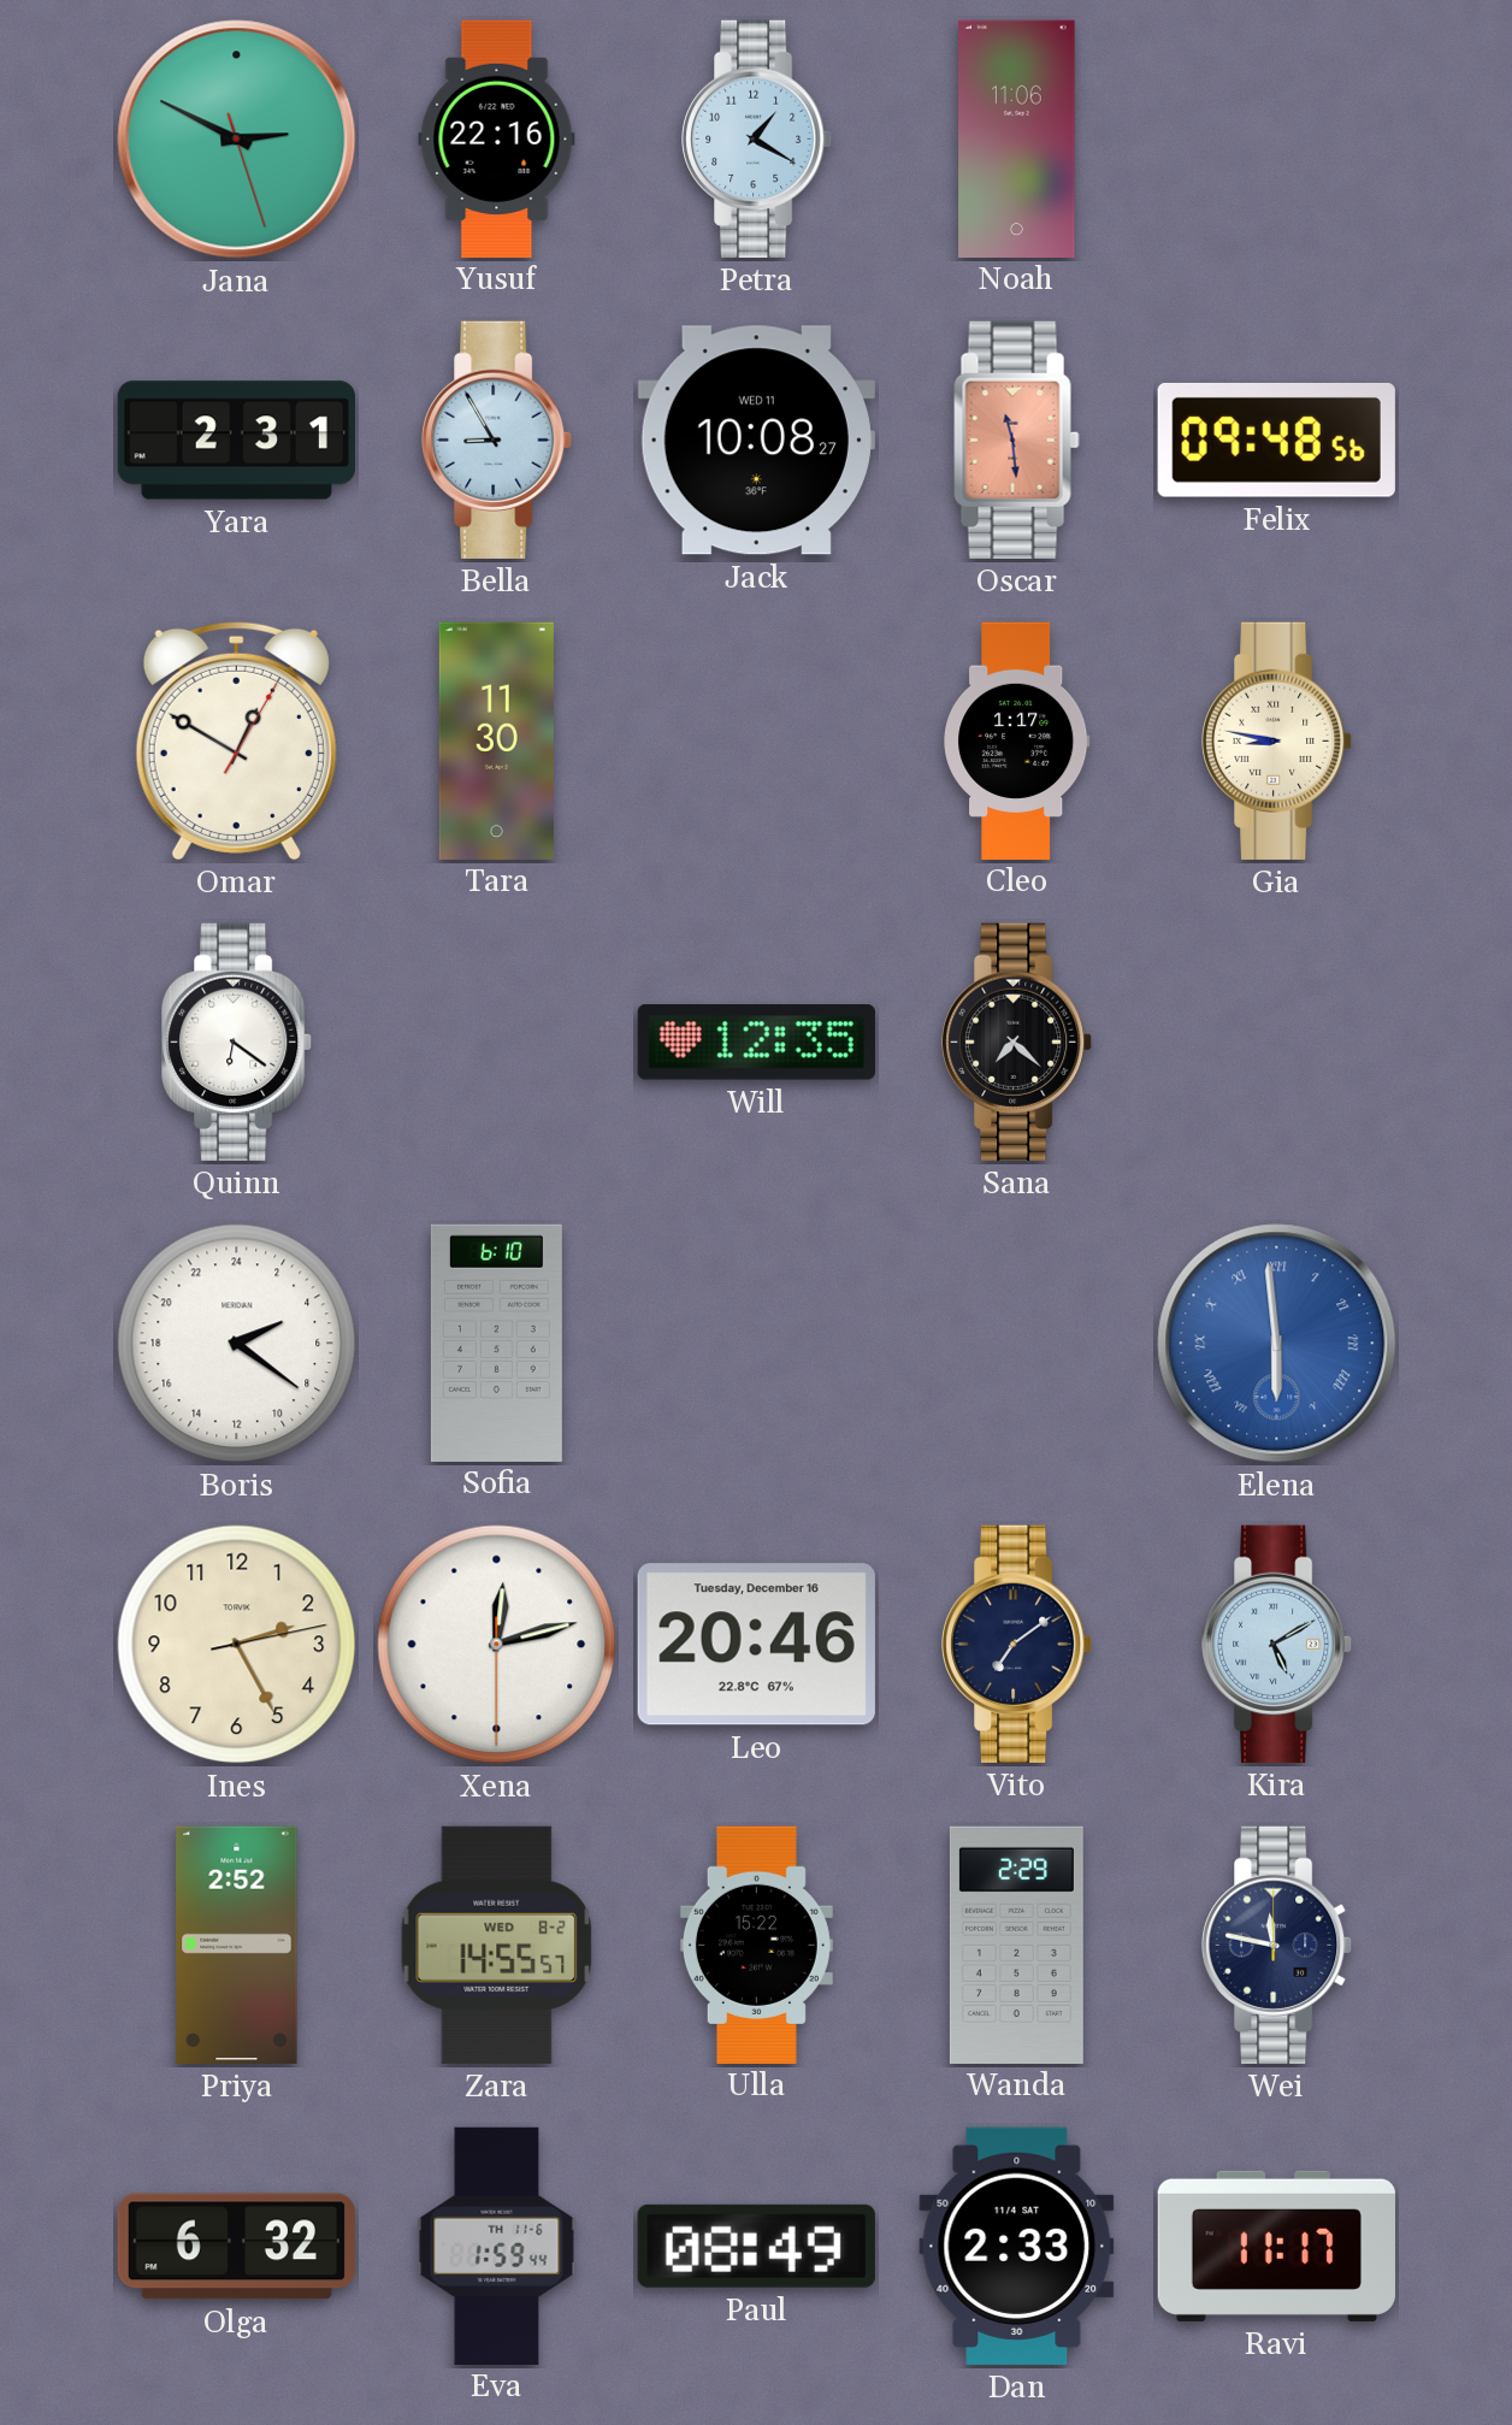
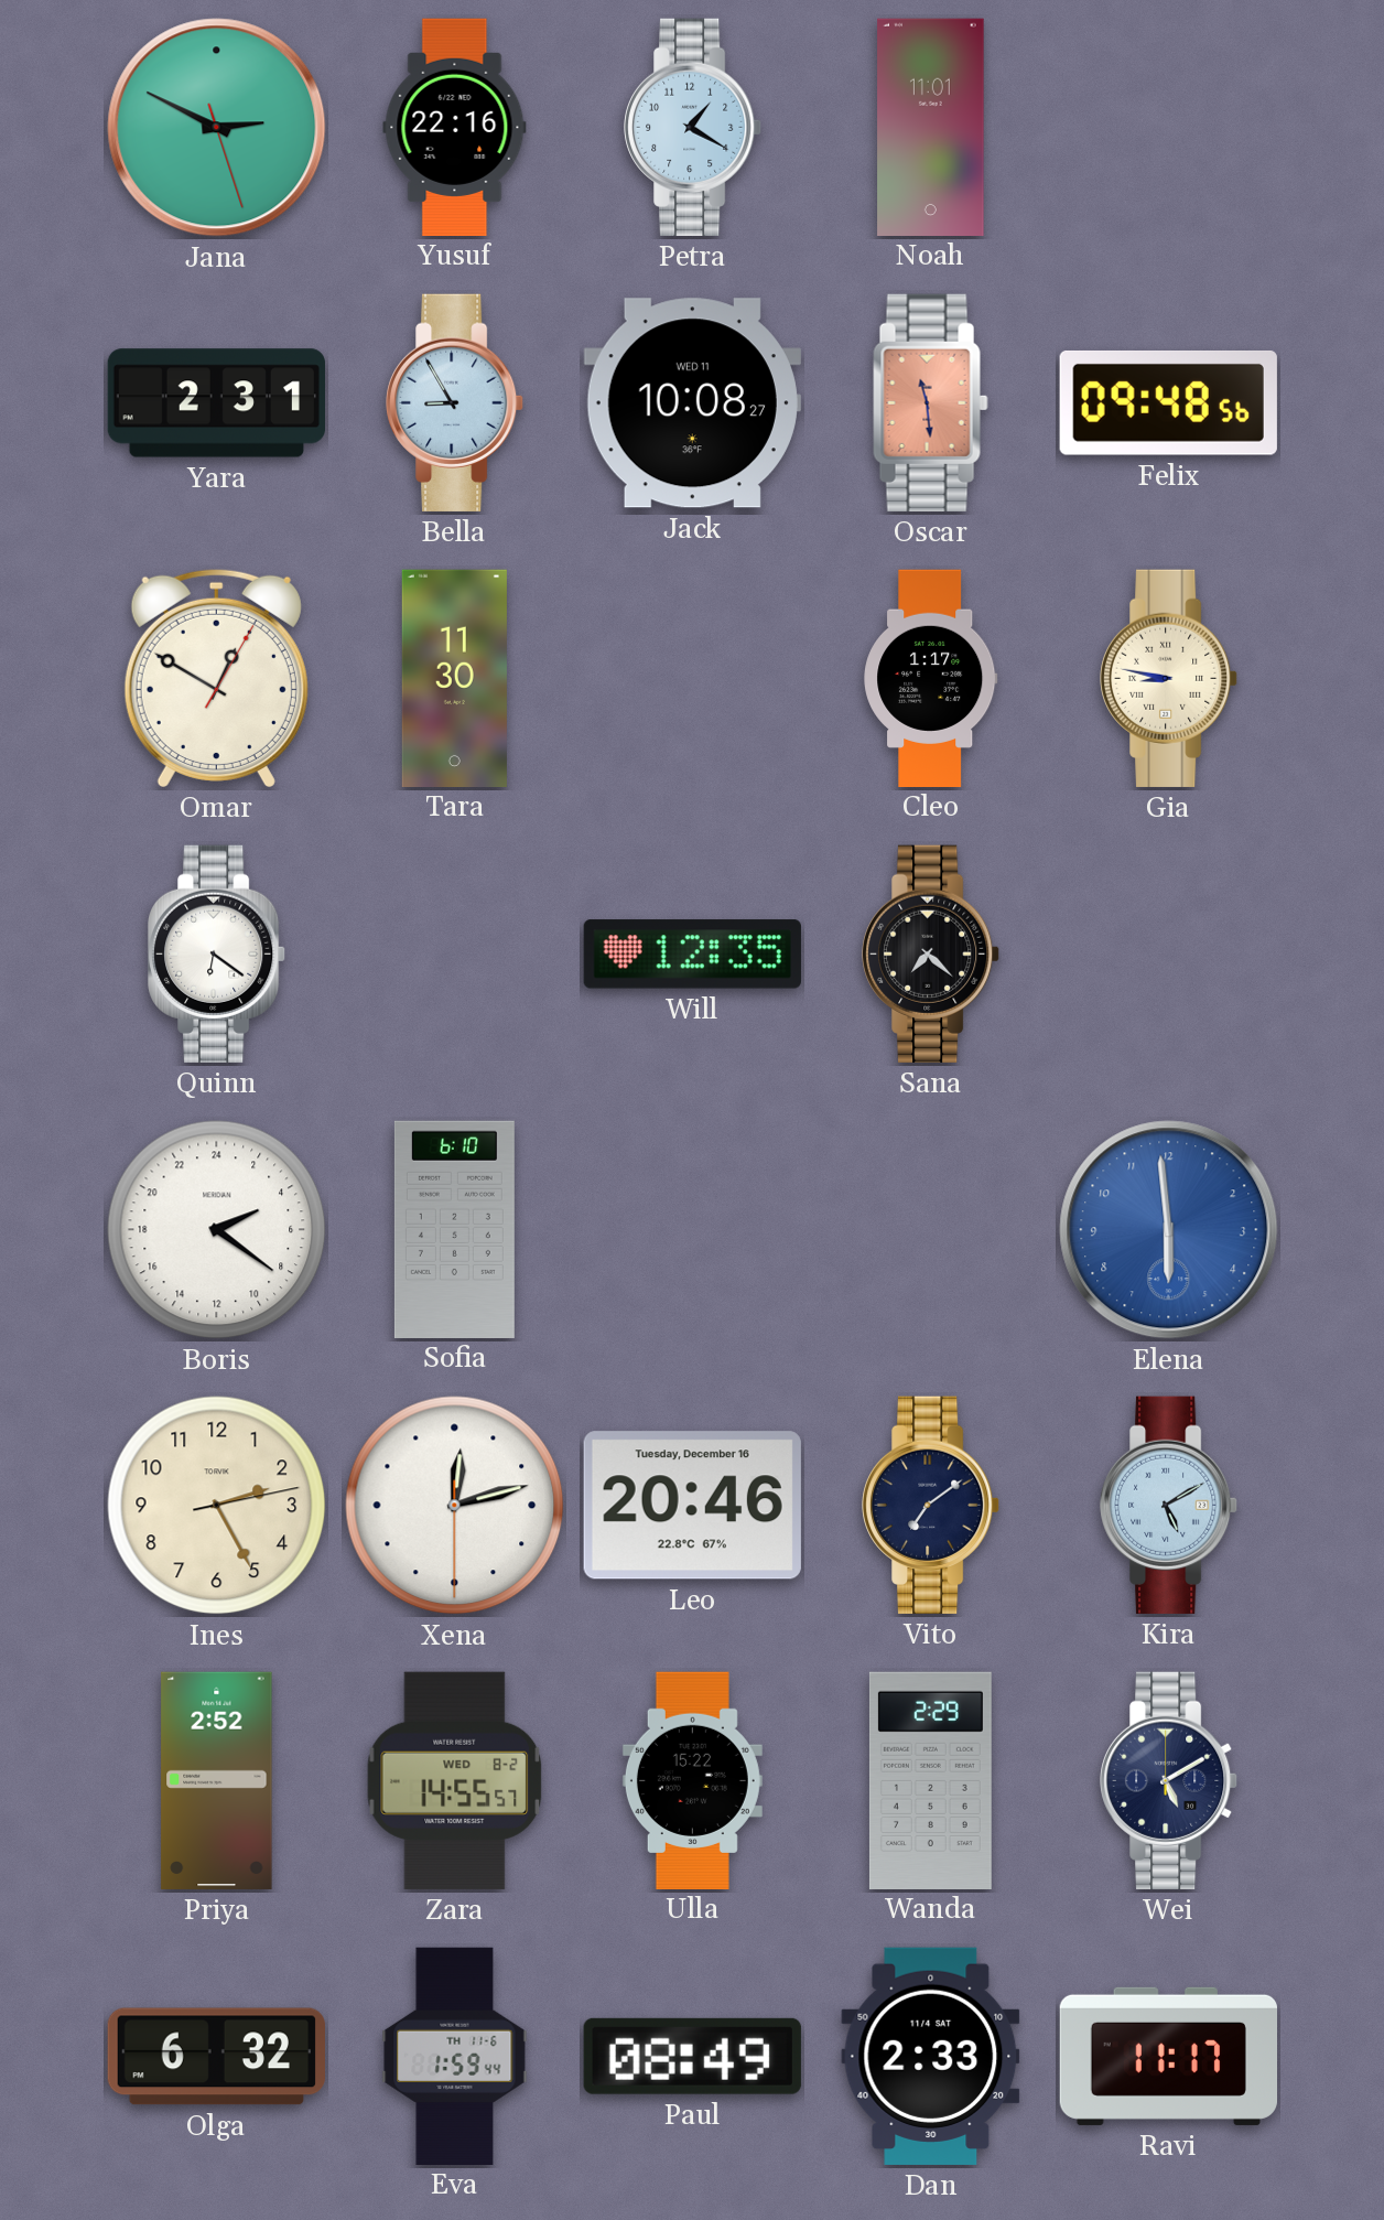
Noah: 11:06 -> 11:01
Elena numerals: Roman -> Arabic
Wei: 11:47 -> 5:10
